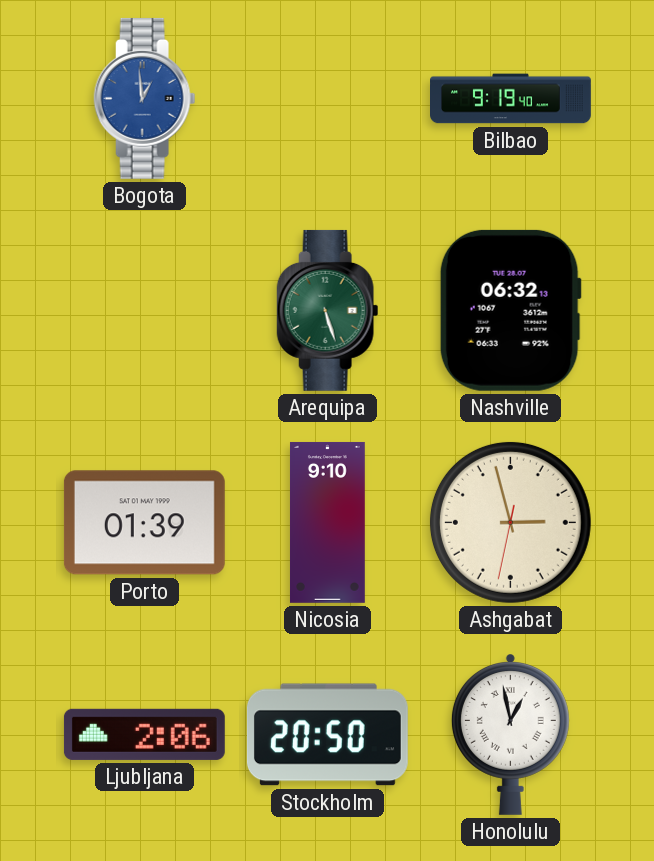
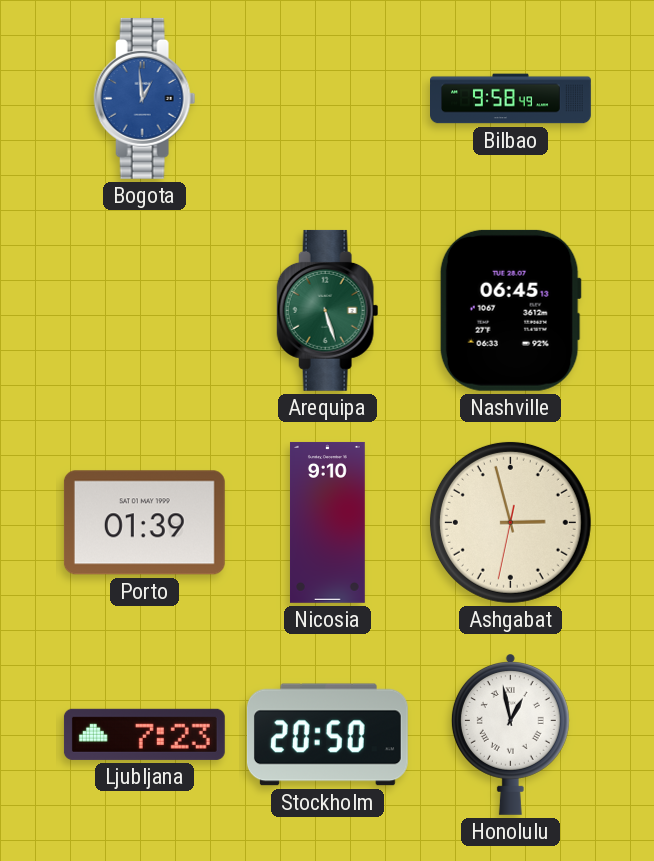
Bilbao: 9:19 -> 9:58
Nashville: 06:32 -> 06:45
Ljubljana: 2:06 -> 7:23
